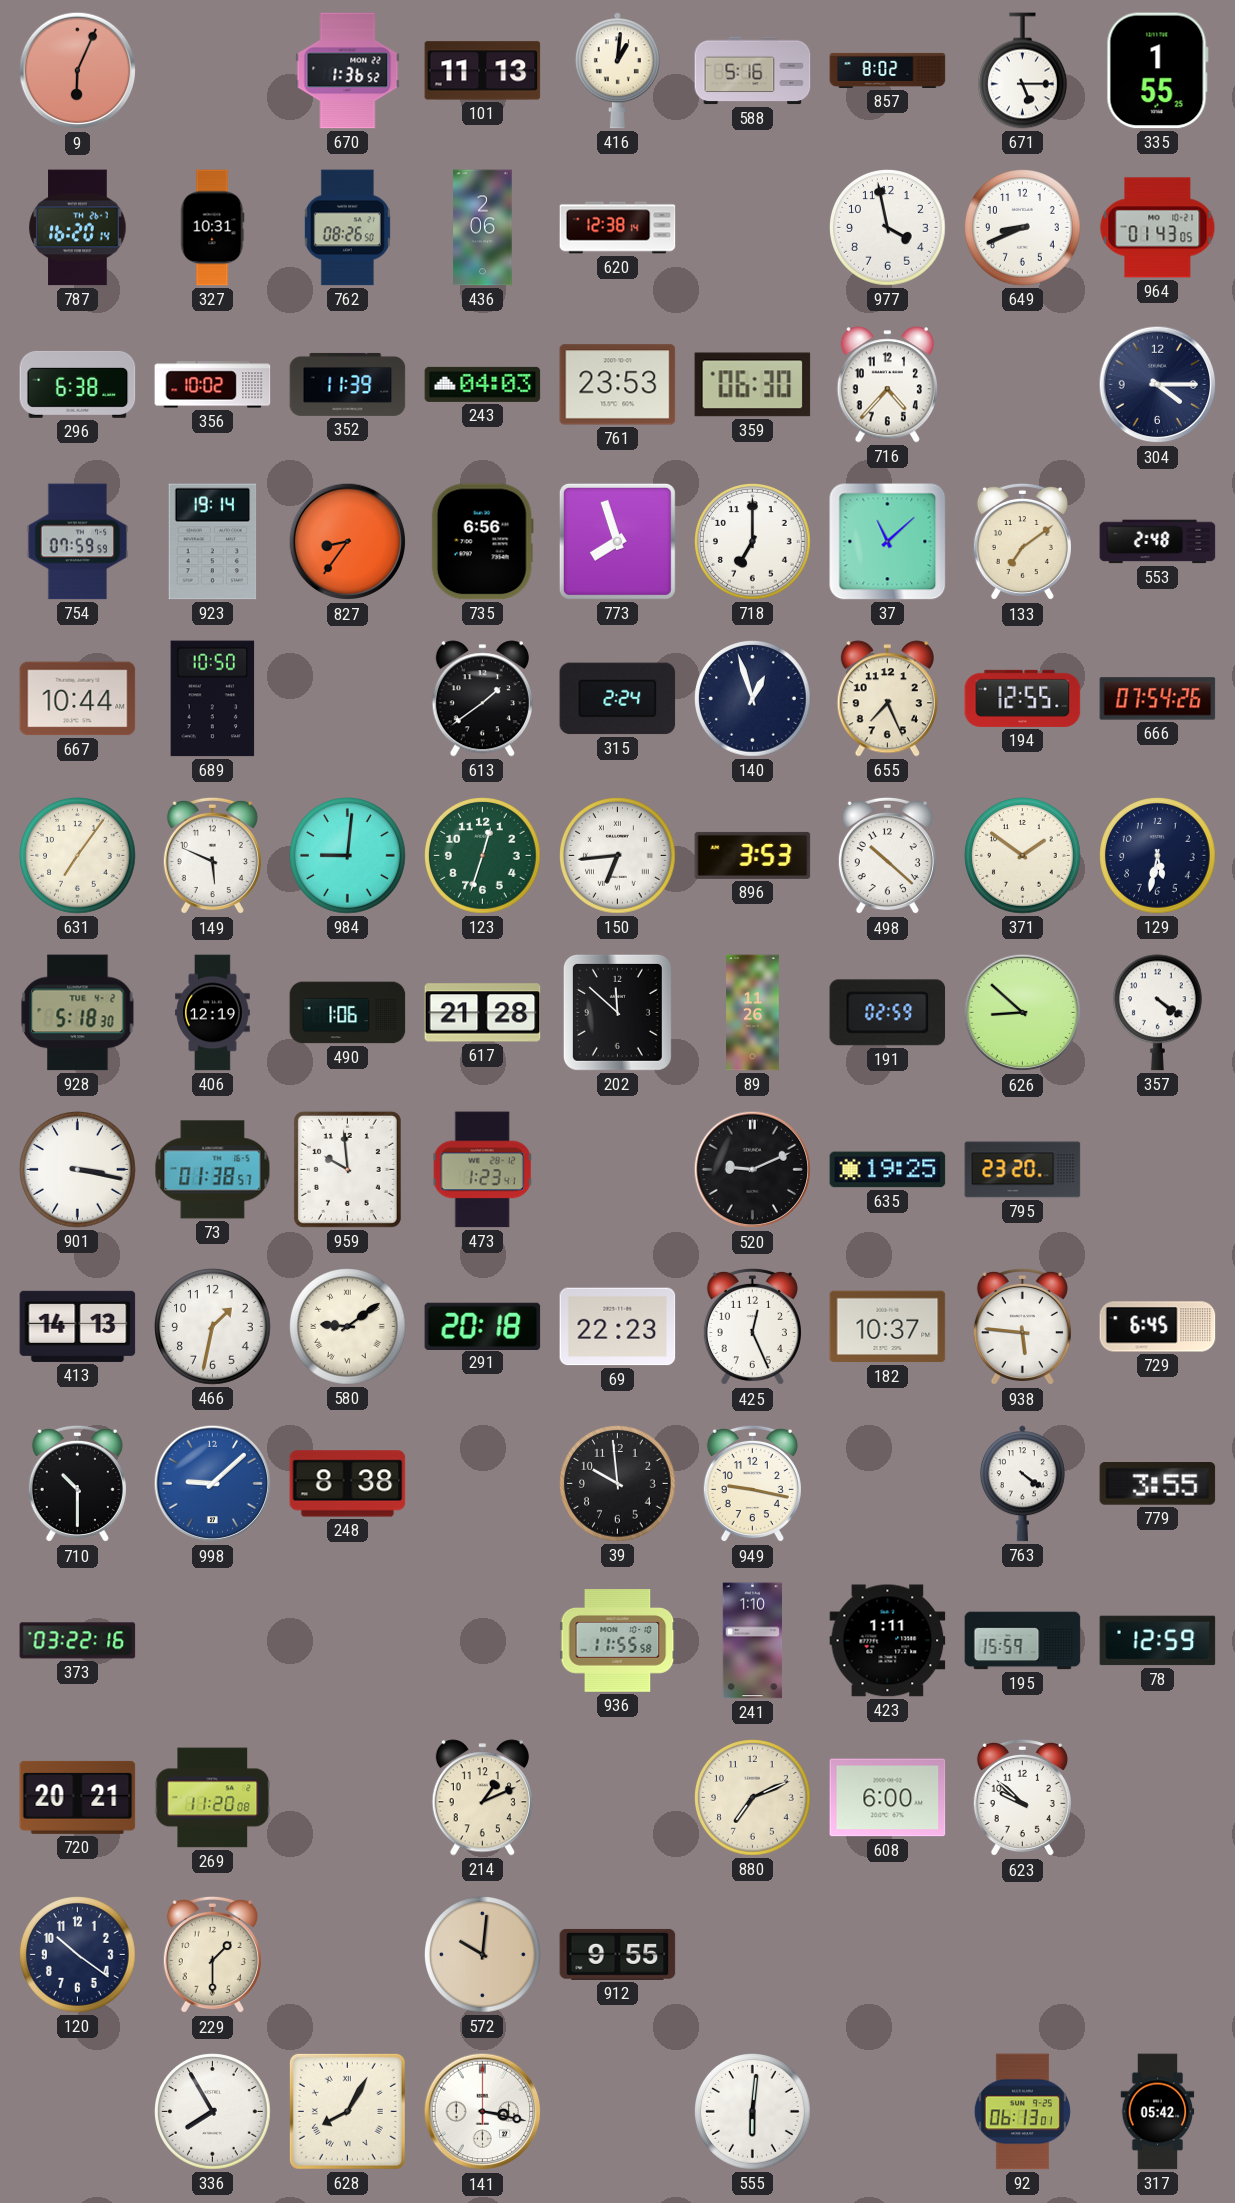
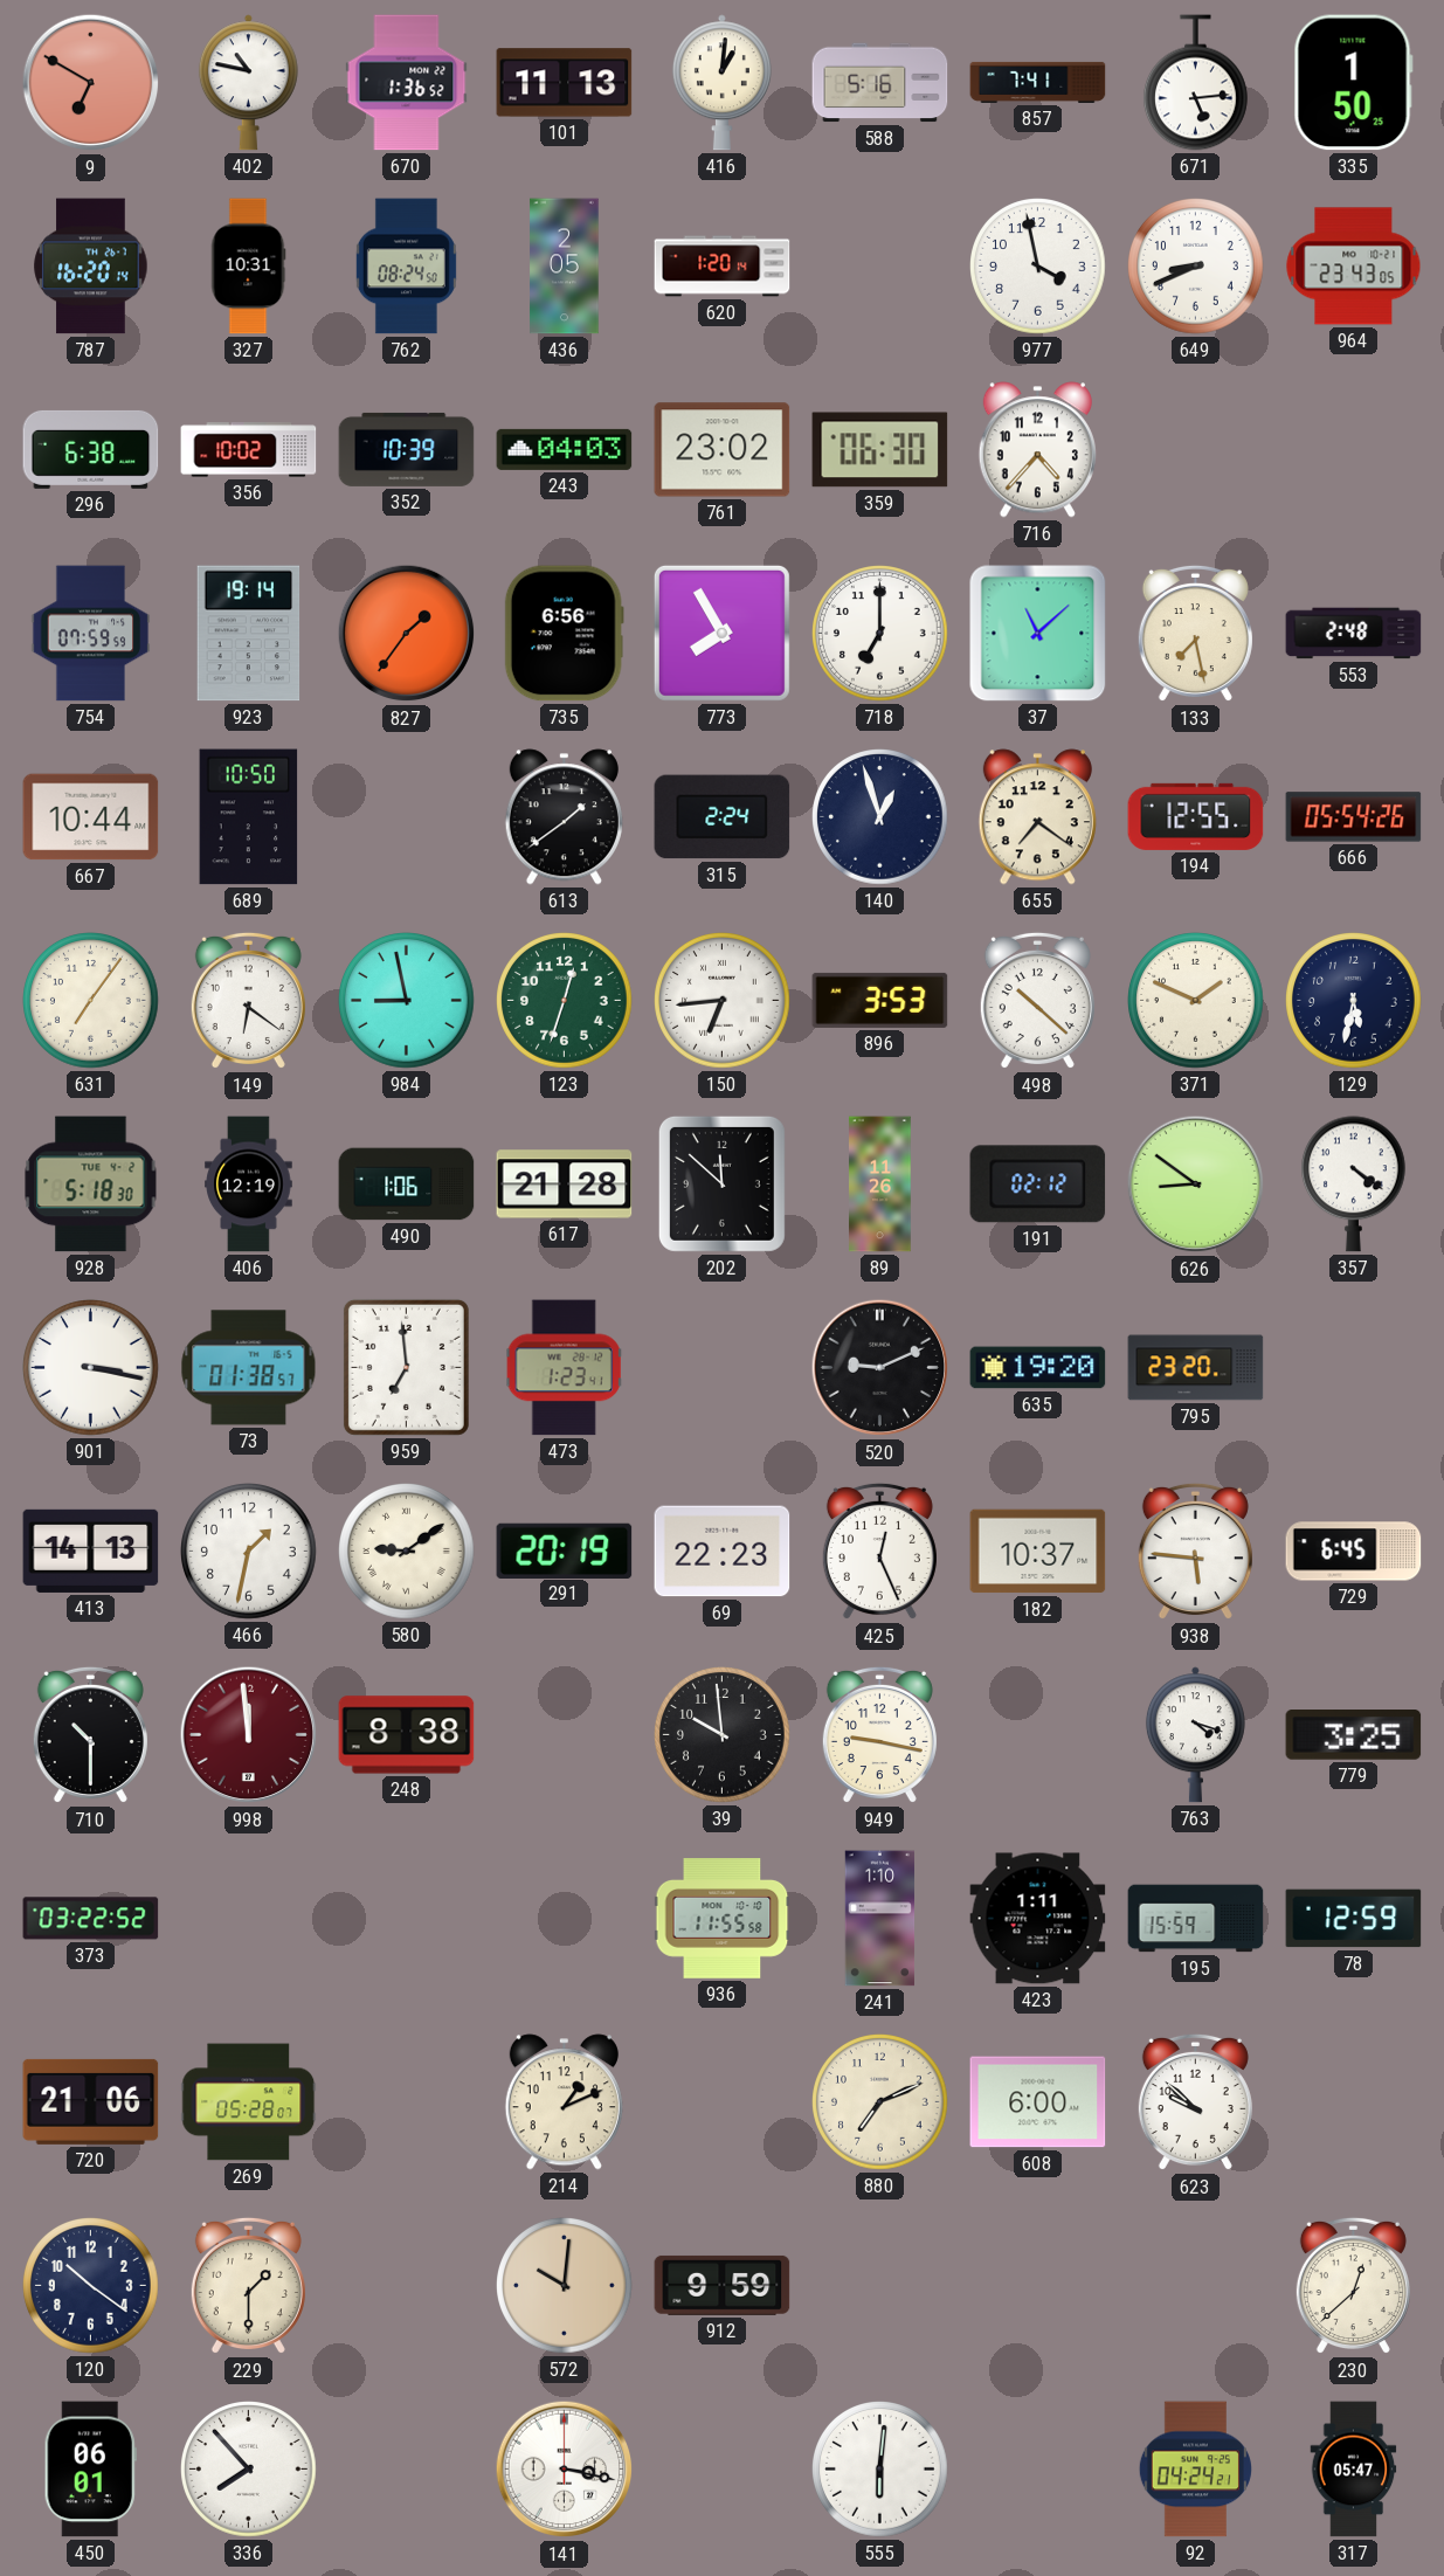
9: 6:04 -> 6:50
402: none -> 10:47
857: 8:02 -> 7:41
671: 5:15 -> 5:14
335: 1:55 -> 1:50
762: 08:26 -> 08:24
436: 2:06 -> 2:05
620: 12:38 -> 1:20
964: 01:43 -> 23:43
352: 11:39 -> 10:39
761: 23:53 -> 23:02
304: 4:15 -> none
827: 8:36 -> 1:36
773: 7:57 -> 7:55
133: 7:09 -> 7:28
655: 7:26 -> 7:21
666: 07:54 -> 05:54
149: 5:49 -> 6:21
984: 9:01 -> 8:58
371: 1:51 -> 1:49
191: 02:59 -> 02:12
626: 8:52 -> 8:51
959: 9:59 -> 6:59
635: 19:25 -> 19:20
291: 20:18 -> 20:19
998: 9:08 -> 11:59
998 dial: blue -> burgundy
763: 4:21 -> 4:18
779: 3:55 -> 3:25
373: 03:22:16 -> 03:22:52
720: 20:21 -> 21:06
269: 11:20 -> 05:28
912: 9:55 -> 9:59
230: none -> 12:38
450: none -> 06:01
336: 7:55 -> 7:53
628: 8:05 -> none
92: 06:13 -> 04:24
317: 05:42 -> 05:47
